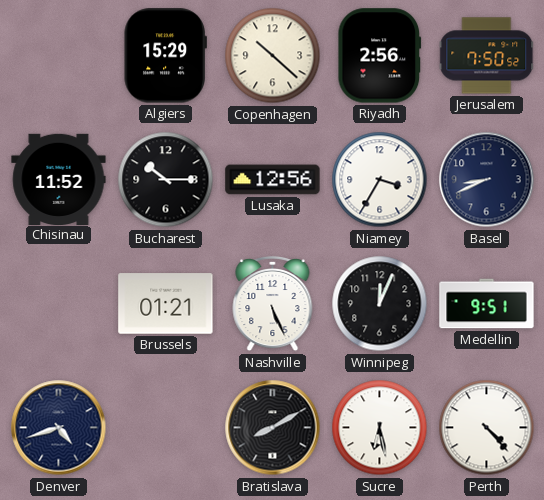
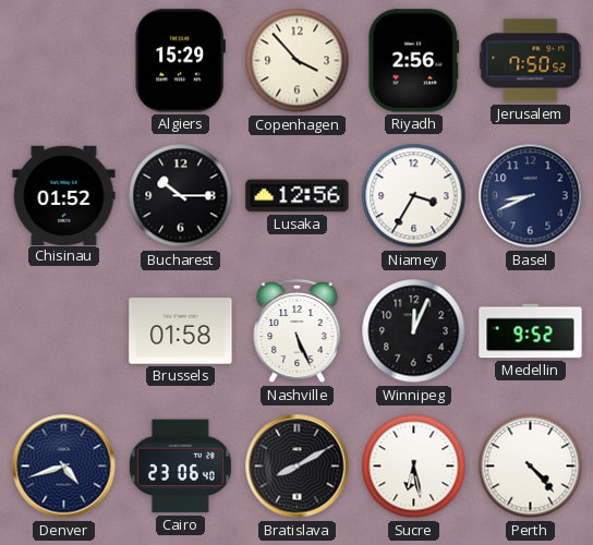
Copenhagen: 10:22 -> 3:53
Chisinau: 11:52 -> 01:52
Brussels: 01:21 -> 01:58
Medellin: 9:51 -> 9:52
Cairo: none -> 23:06
